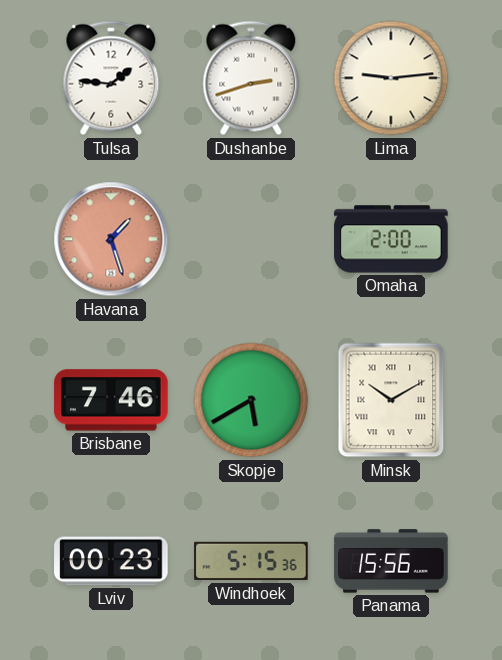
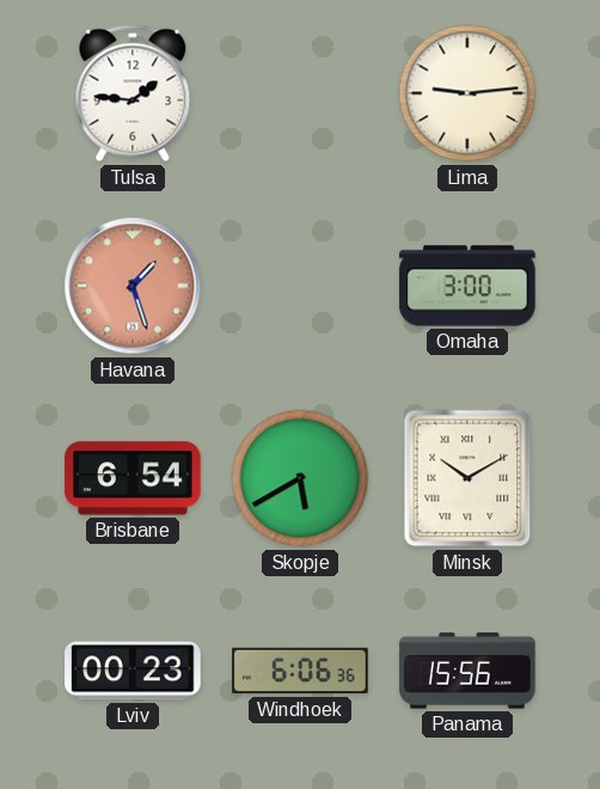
Dushanbe: 2:42 -> none
Omaha: 2:00 -> 3:00
Brisbane: 7:46 -> 6:54
Windhoek: 5:15 -> 6:06
